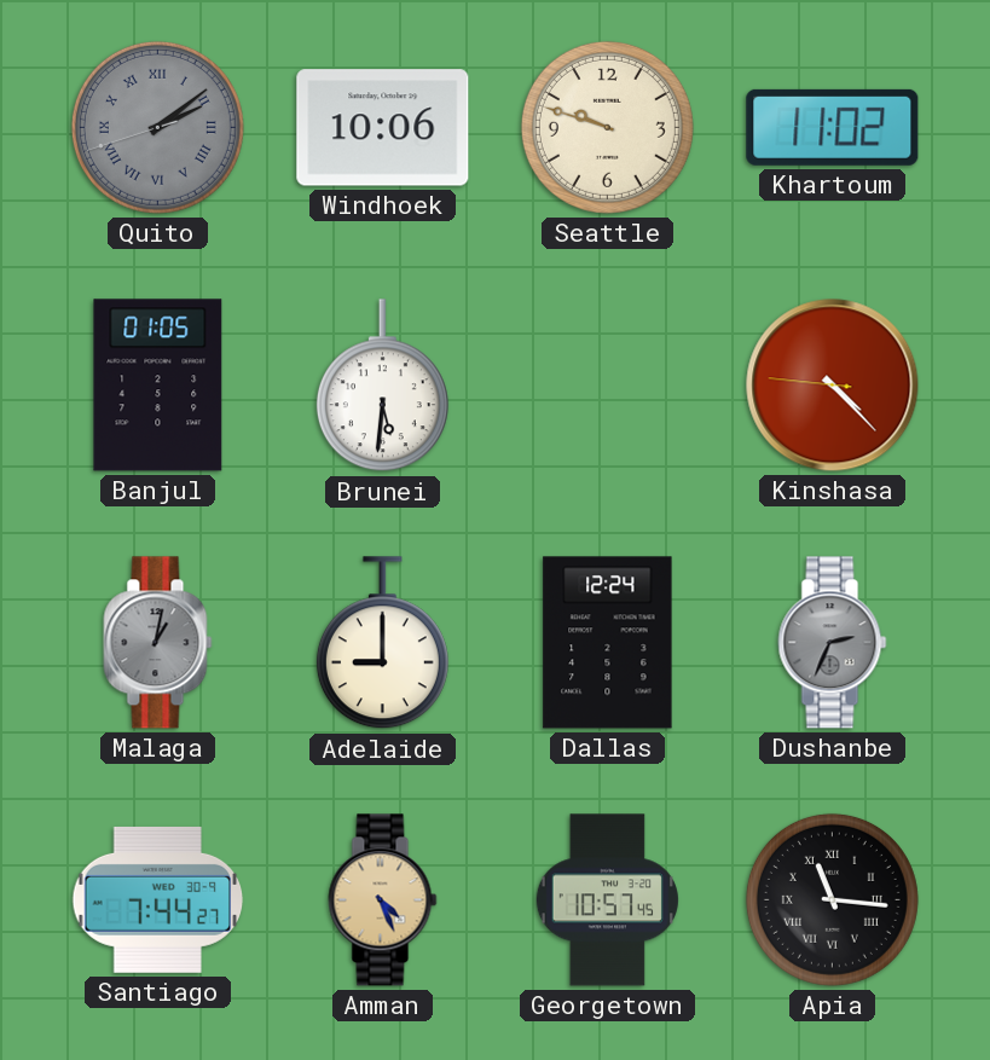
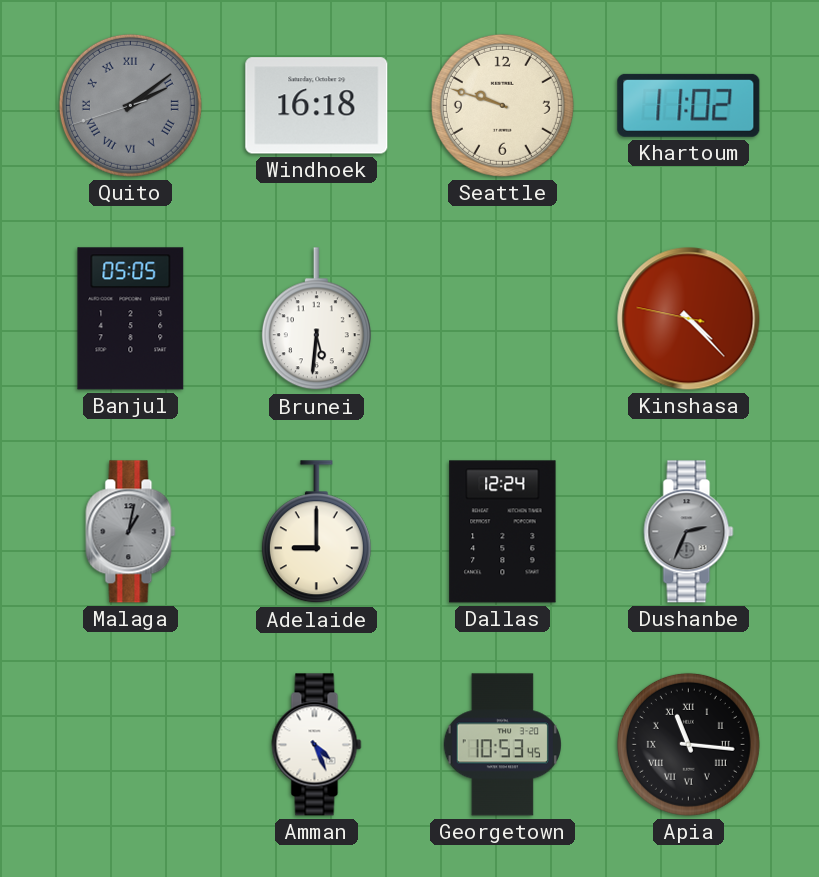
Windhoek: 10:06 -> 16:18
Banjul: 01:05 -> 05:05
Kinshasa: 4:22:46 -> 4:22:47
Santiago: 7:44 -> none
Amman dial: champagne -> white
Georgetown: 10:57 -> 10:53
